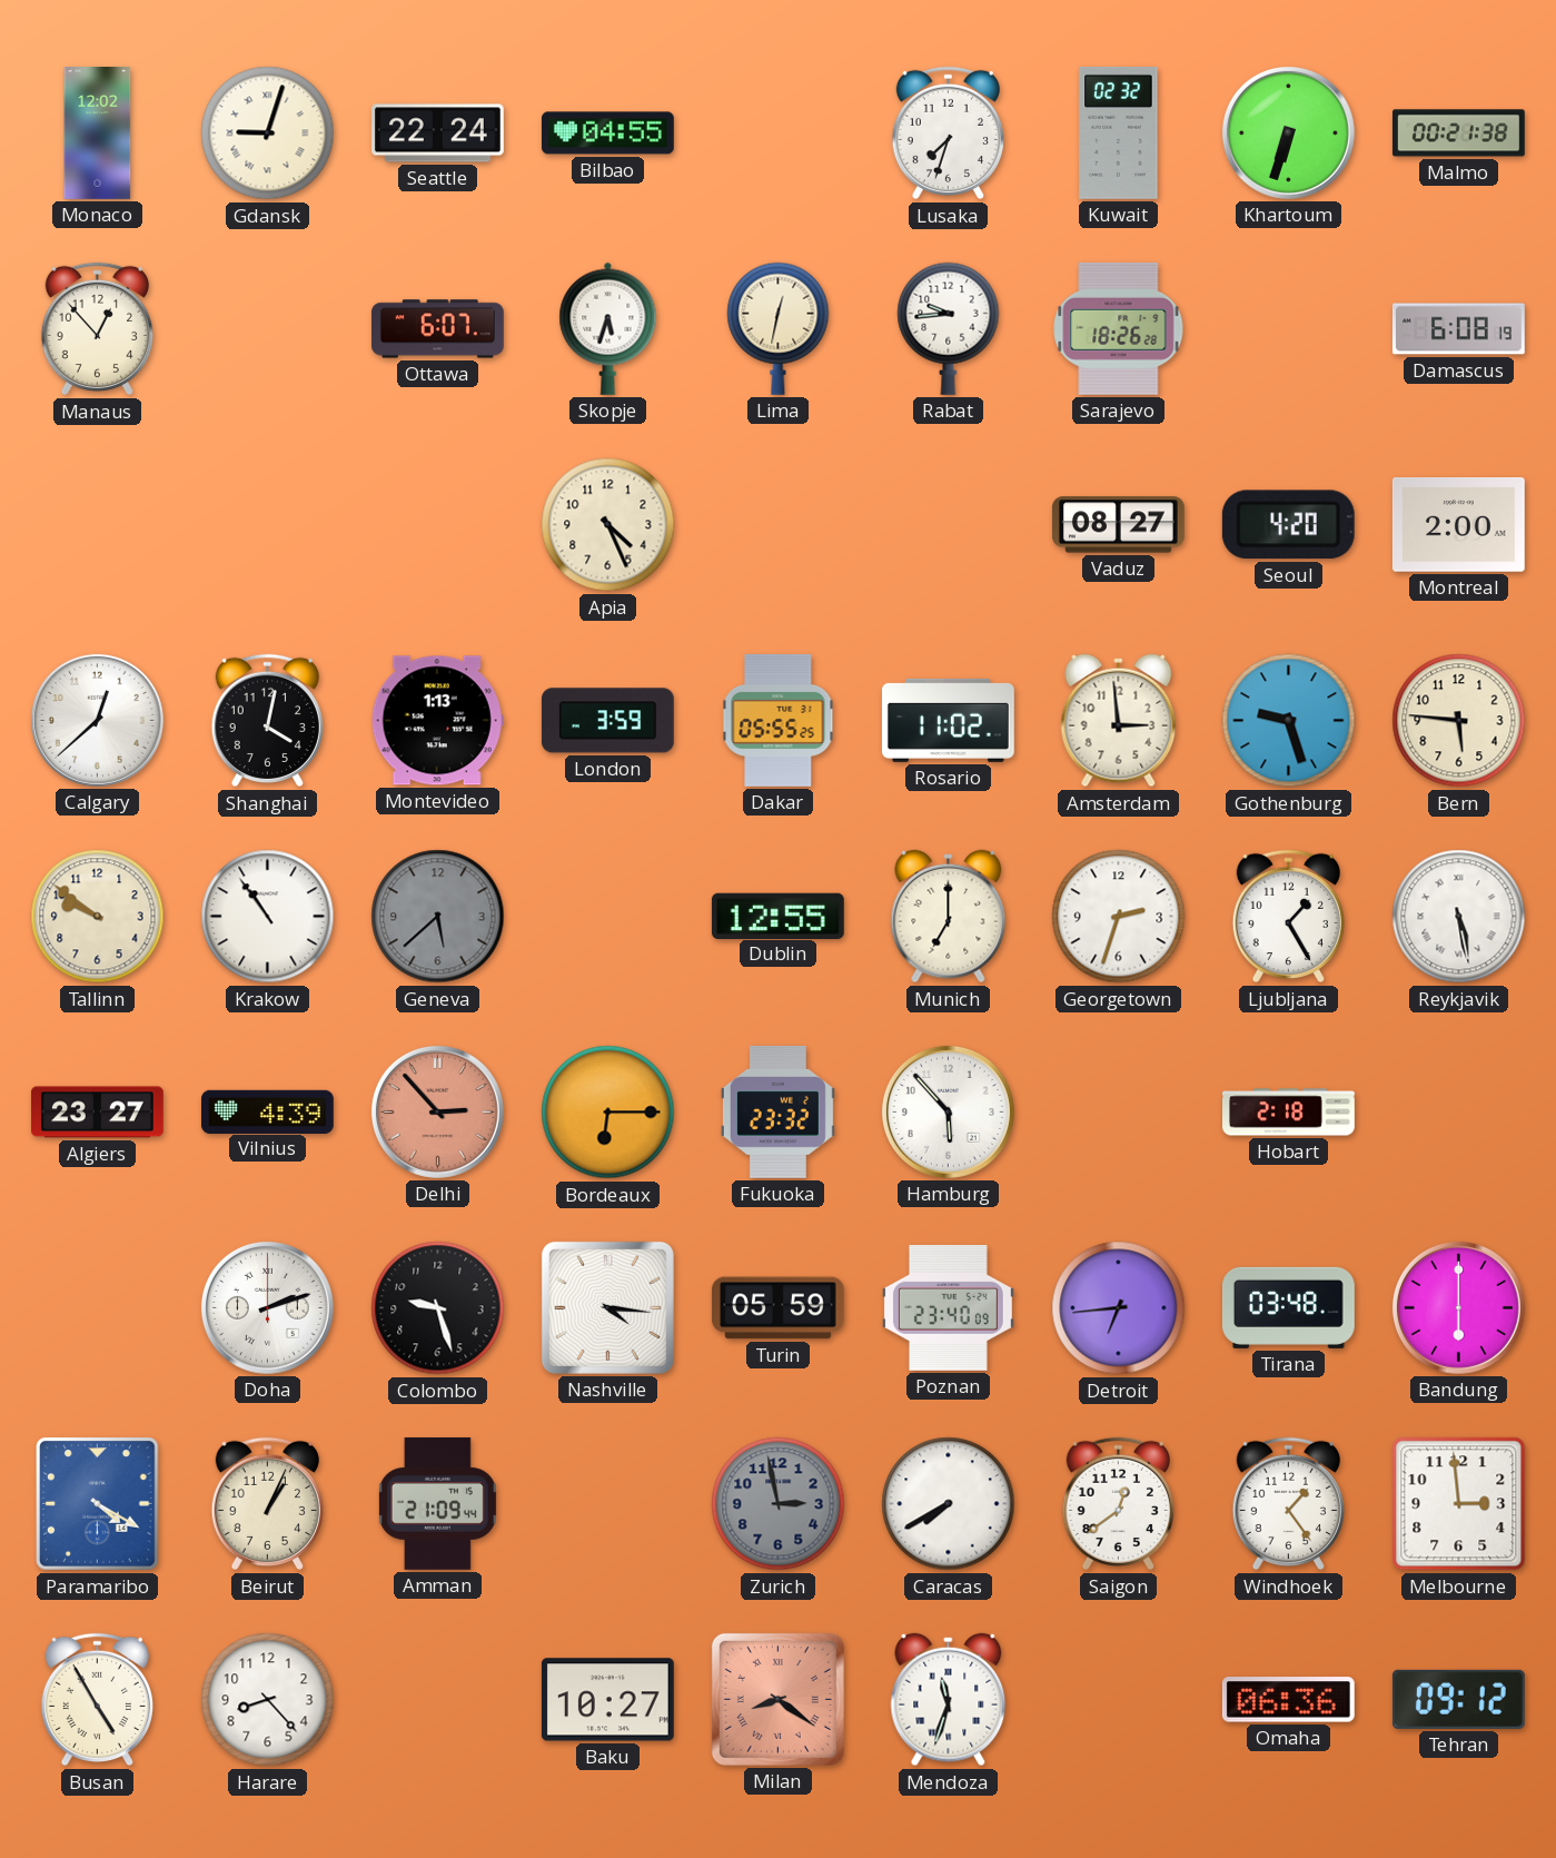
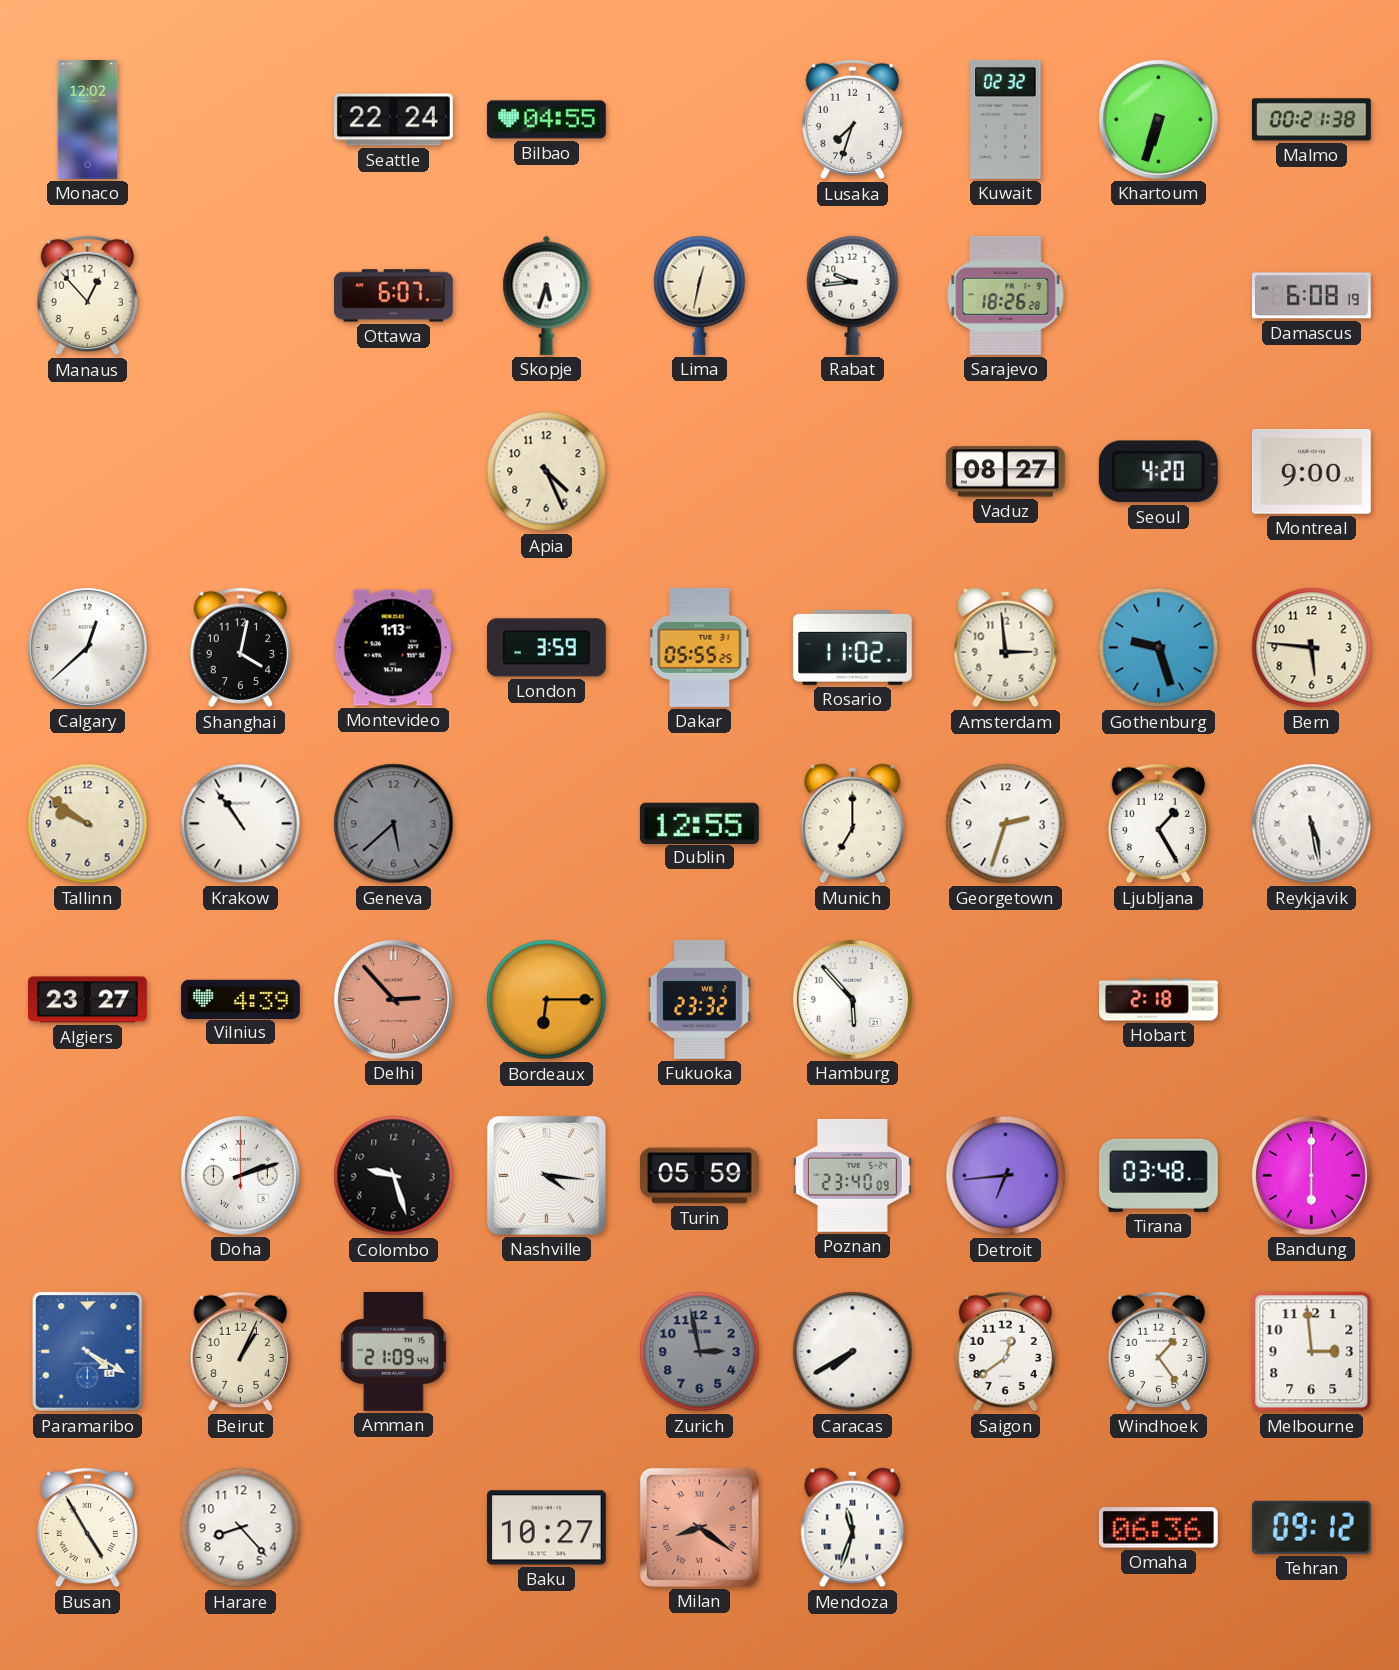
Gdansk: 9:03 -> none
Montreal: 2:00 -> 9:00
